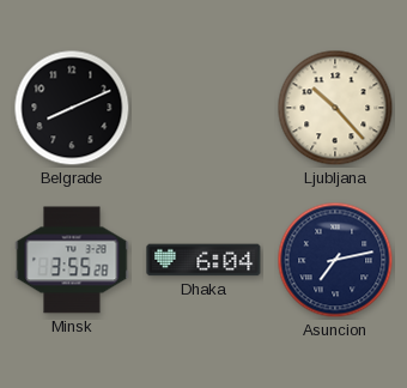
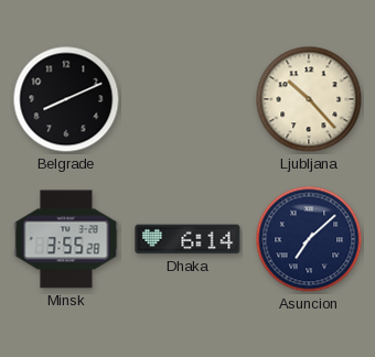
Dhaka: 6:04 -> 6:14
Asuncion: 7:13 -> 7:08
